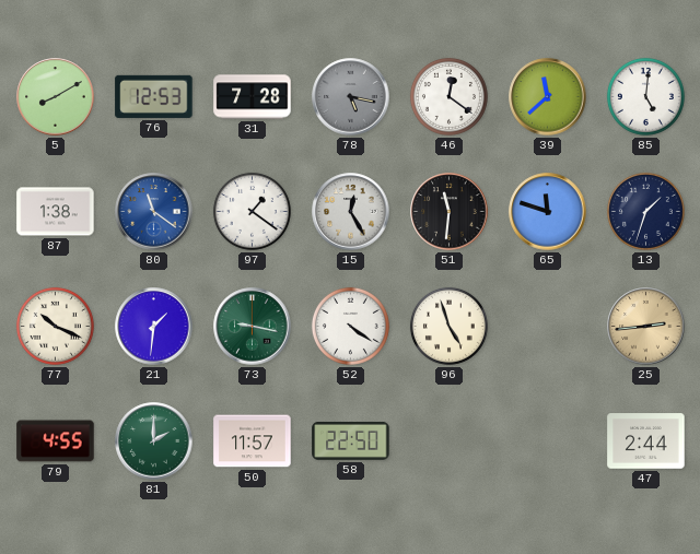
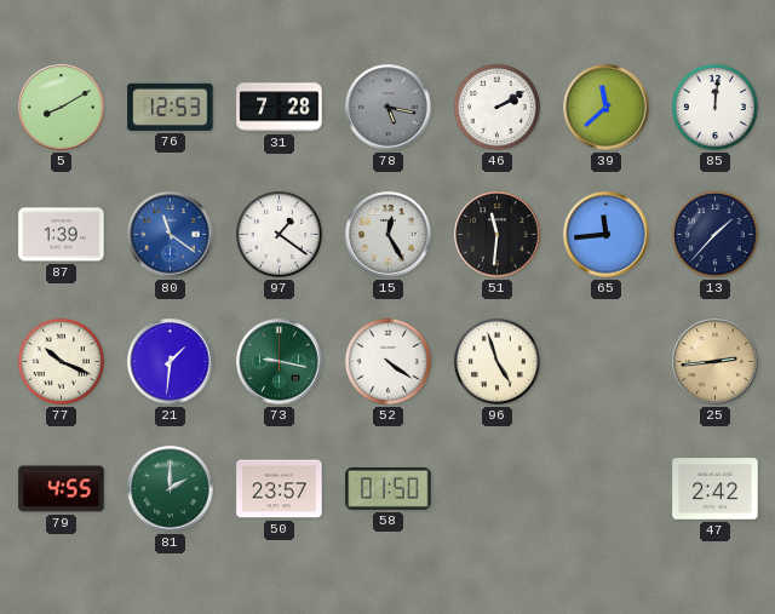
46: 12:21 -> 2:10
85: 5:01 -> 12:01
87: 1:38 -> 1:39
65: 11:48 -> 11:44
13: 1:33 -> 1:37
50: 11:57 -> 23:57
58: 22:50 -> 01:50
47: 2:44 -> 2:42
